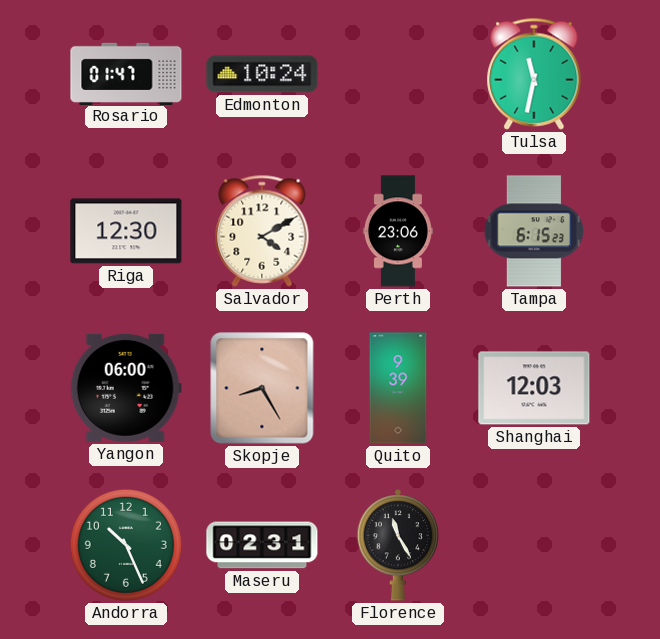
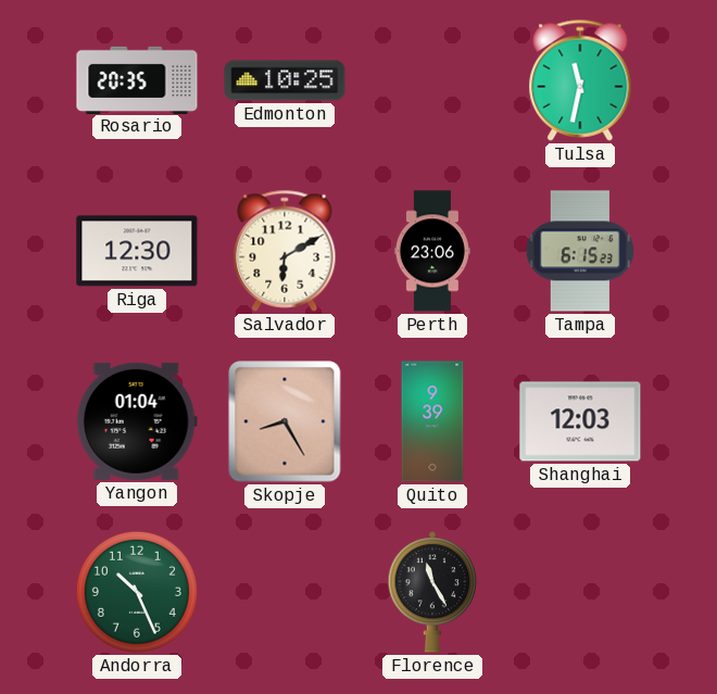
Rosario: 01:47 -> 20:35
Edmonton: 10:24 -> 10:25
Salvador: 4:10 -> 6:10
Yangon: 06:00 -> 01:04
Maseru: 02:31 -> none
